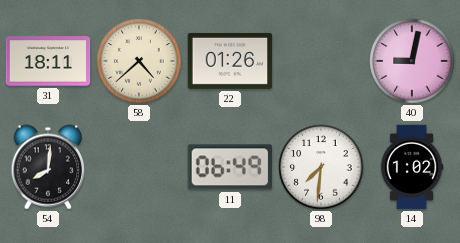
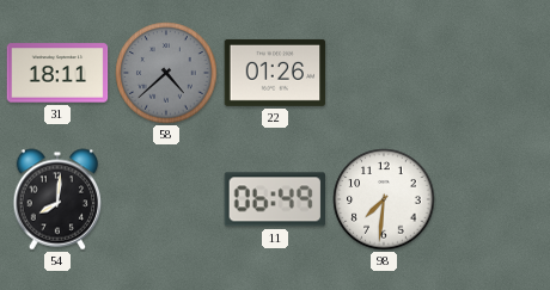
58 dial: cream -> grey
40: 9:02 -> none
14: 1:02 -> none
